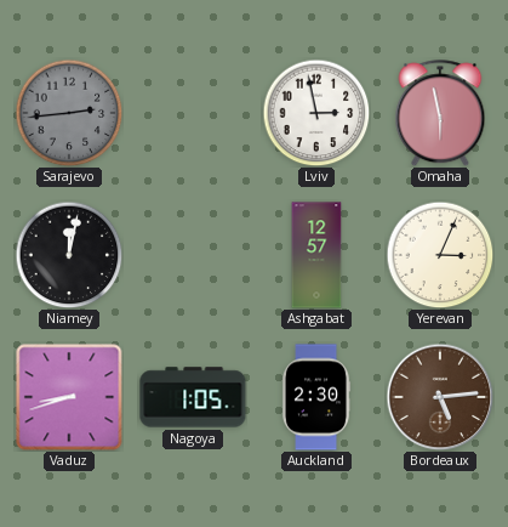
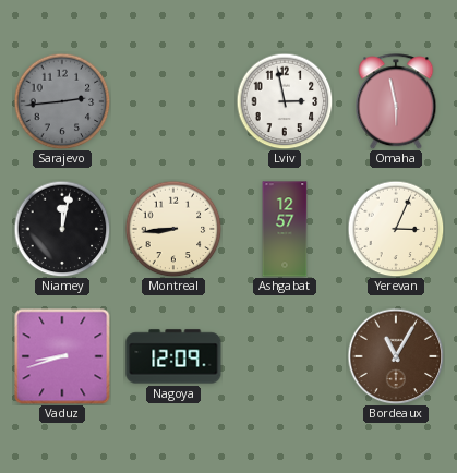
Montreal: none -> 8:44
Nagoya: 1:05 -> 12:09
Auckland: 2:30 -> none
Bordeaux: 5:14 -> 11:05
